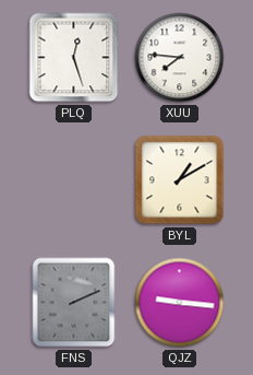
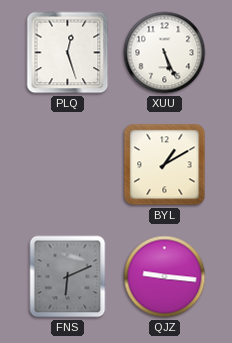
XUU: 7:46 -> 5:26
FNS: 2:11 -> 6:11
